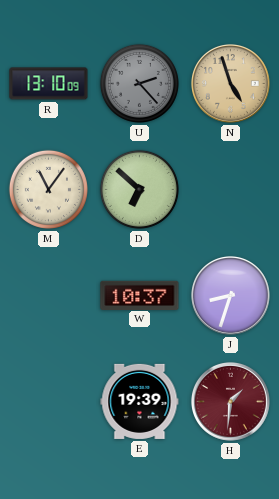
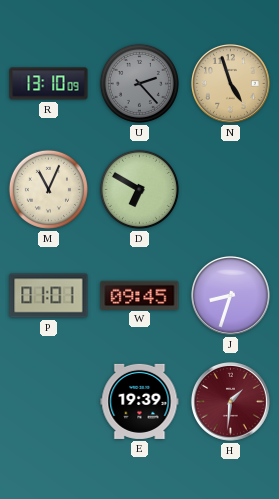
M: 11:06 -> 11:04
D: 6:52 -> 6:50
P: none -> 01:01
W: 10:37 -> 09:45
